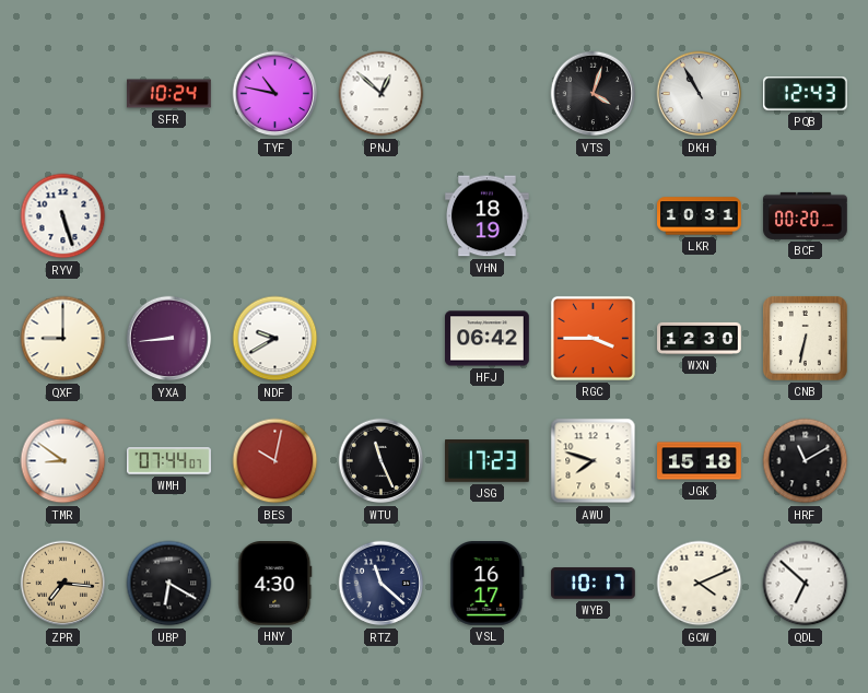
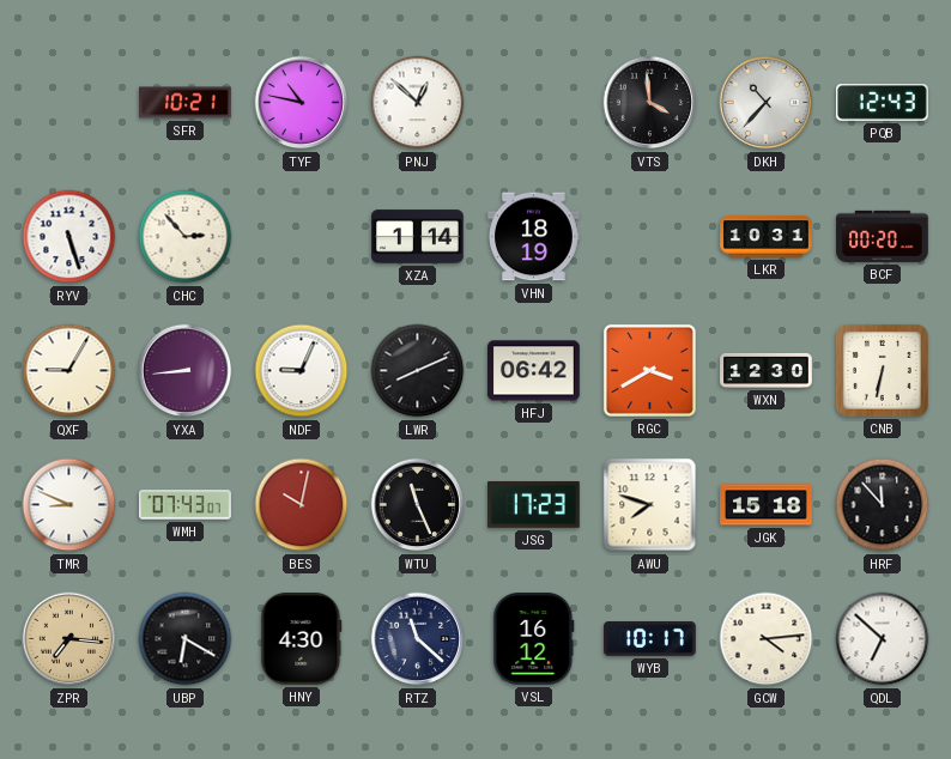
SFR: 10:24 -> 10:21
VTS: 4:03 -> 3:59
DKH: 10:55 -> 10:37
CHC: none -> 2:53
XZA: none -> 1:14
QXF: 9:00 -> 9:05
NDF: 9:40 -> 9:04
LWR: none -> 8:11
RGC: 3:45 -> 3:40
TMR: 8:51 -> 8:49
WMH: 07:44 -> 07:43
HRF: 11:10 -> 11:53
VSL: 16:17 -> 16:12
GCW: 4:11 -> 4:14
